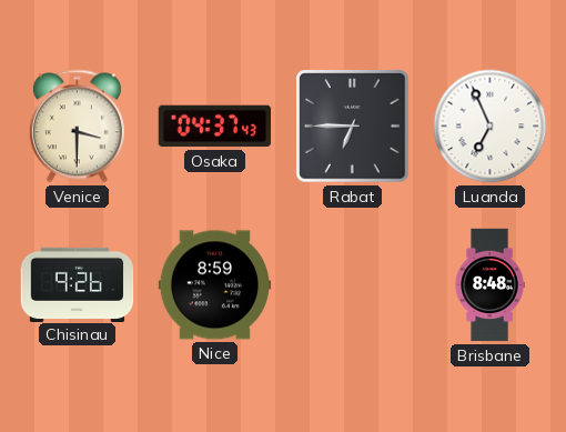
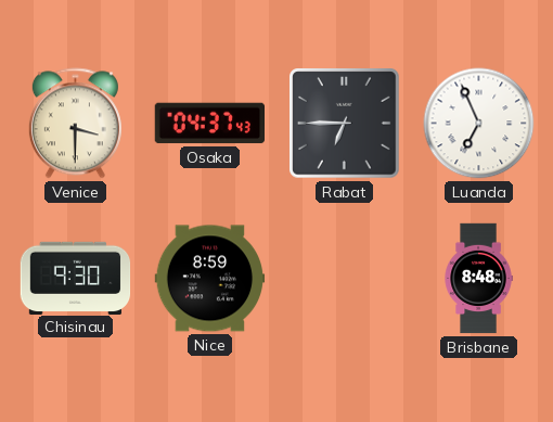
Chisinau: 9:26 -> 9:30
